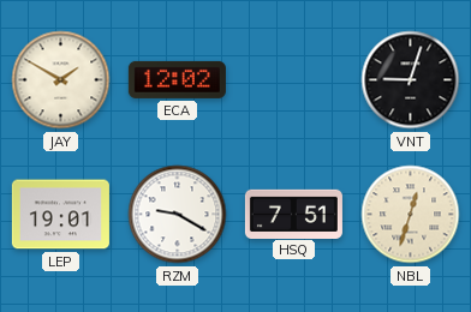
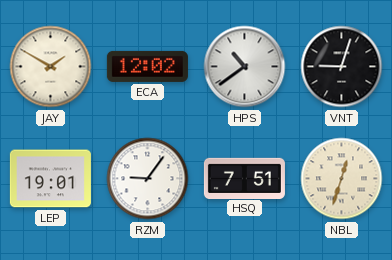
HPS: none -> 10:39
RZM: 9:20 -> 9:06
